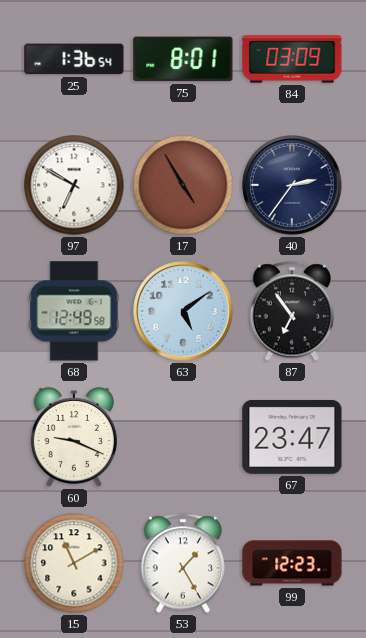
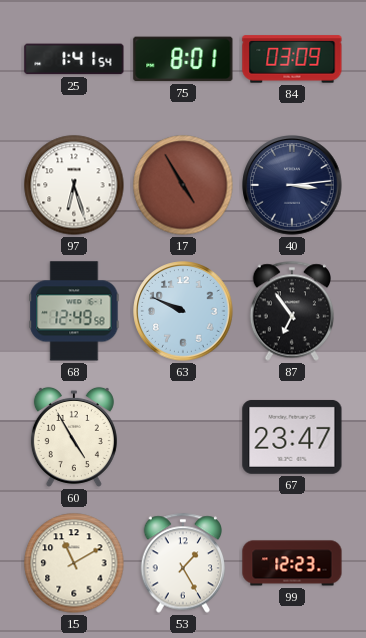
25: 1:36 -> 1:41
97: 6:50 -> 6:27
40: 2:36 -> 3:14
63: 5:09 -> 9:49
60: 9:19 -> 4:55
